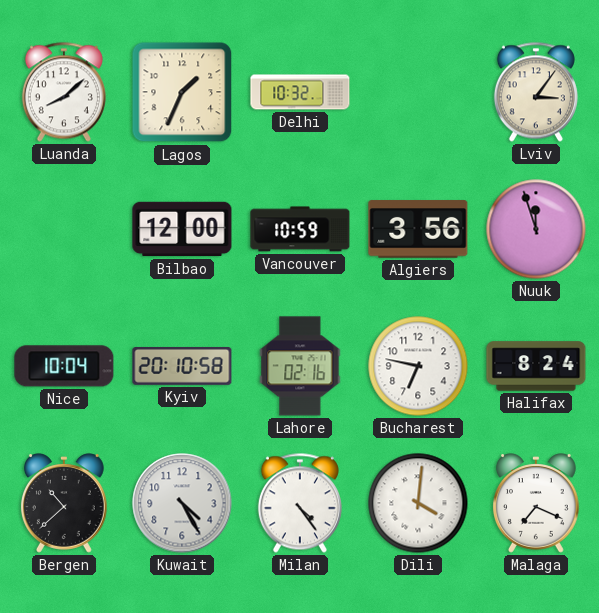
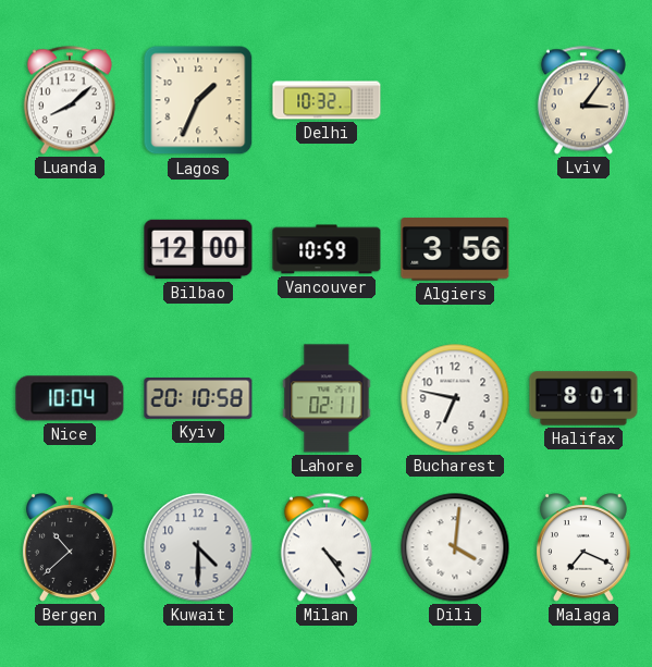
Nuuk: 11:57 -> none
Lahore: 02:16 -> 02:11
Halifax: 8:24 -> 8:01
Kuwait: 4:25 -> 4:30
